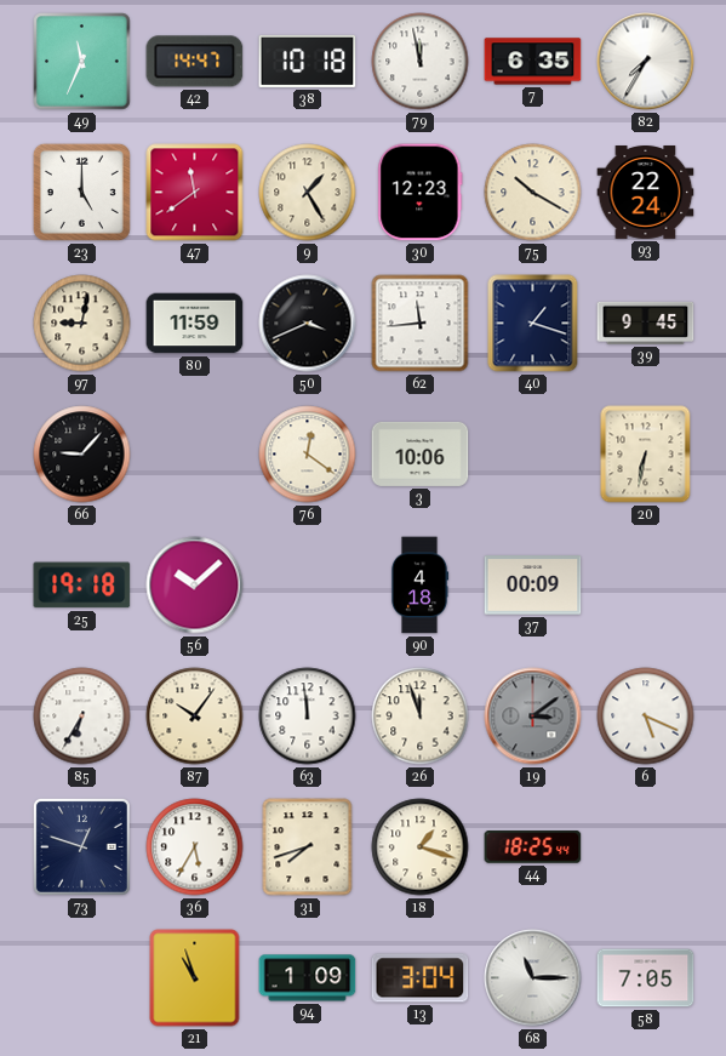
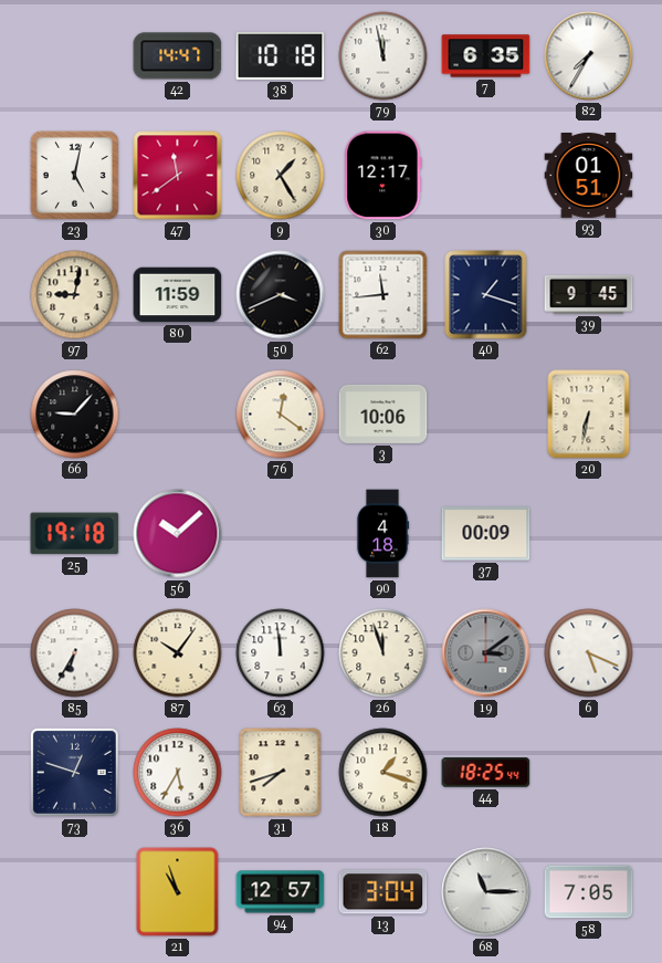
49: 11:34 -> none
23: 5:00 -> 5:02
30: 12:23 -> 12:17
75: 10:20 -> none
93: 22:24 -> 01:51
94: 1:09 -> 12:57
